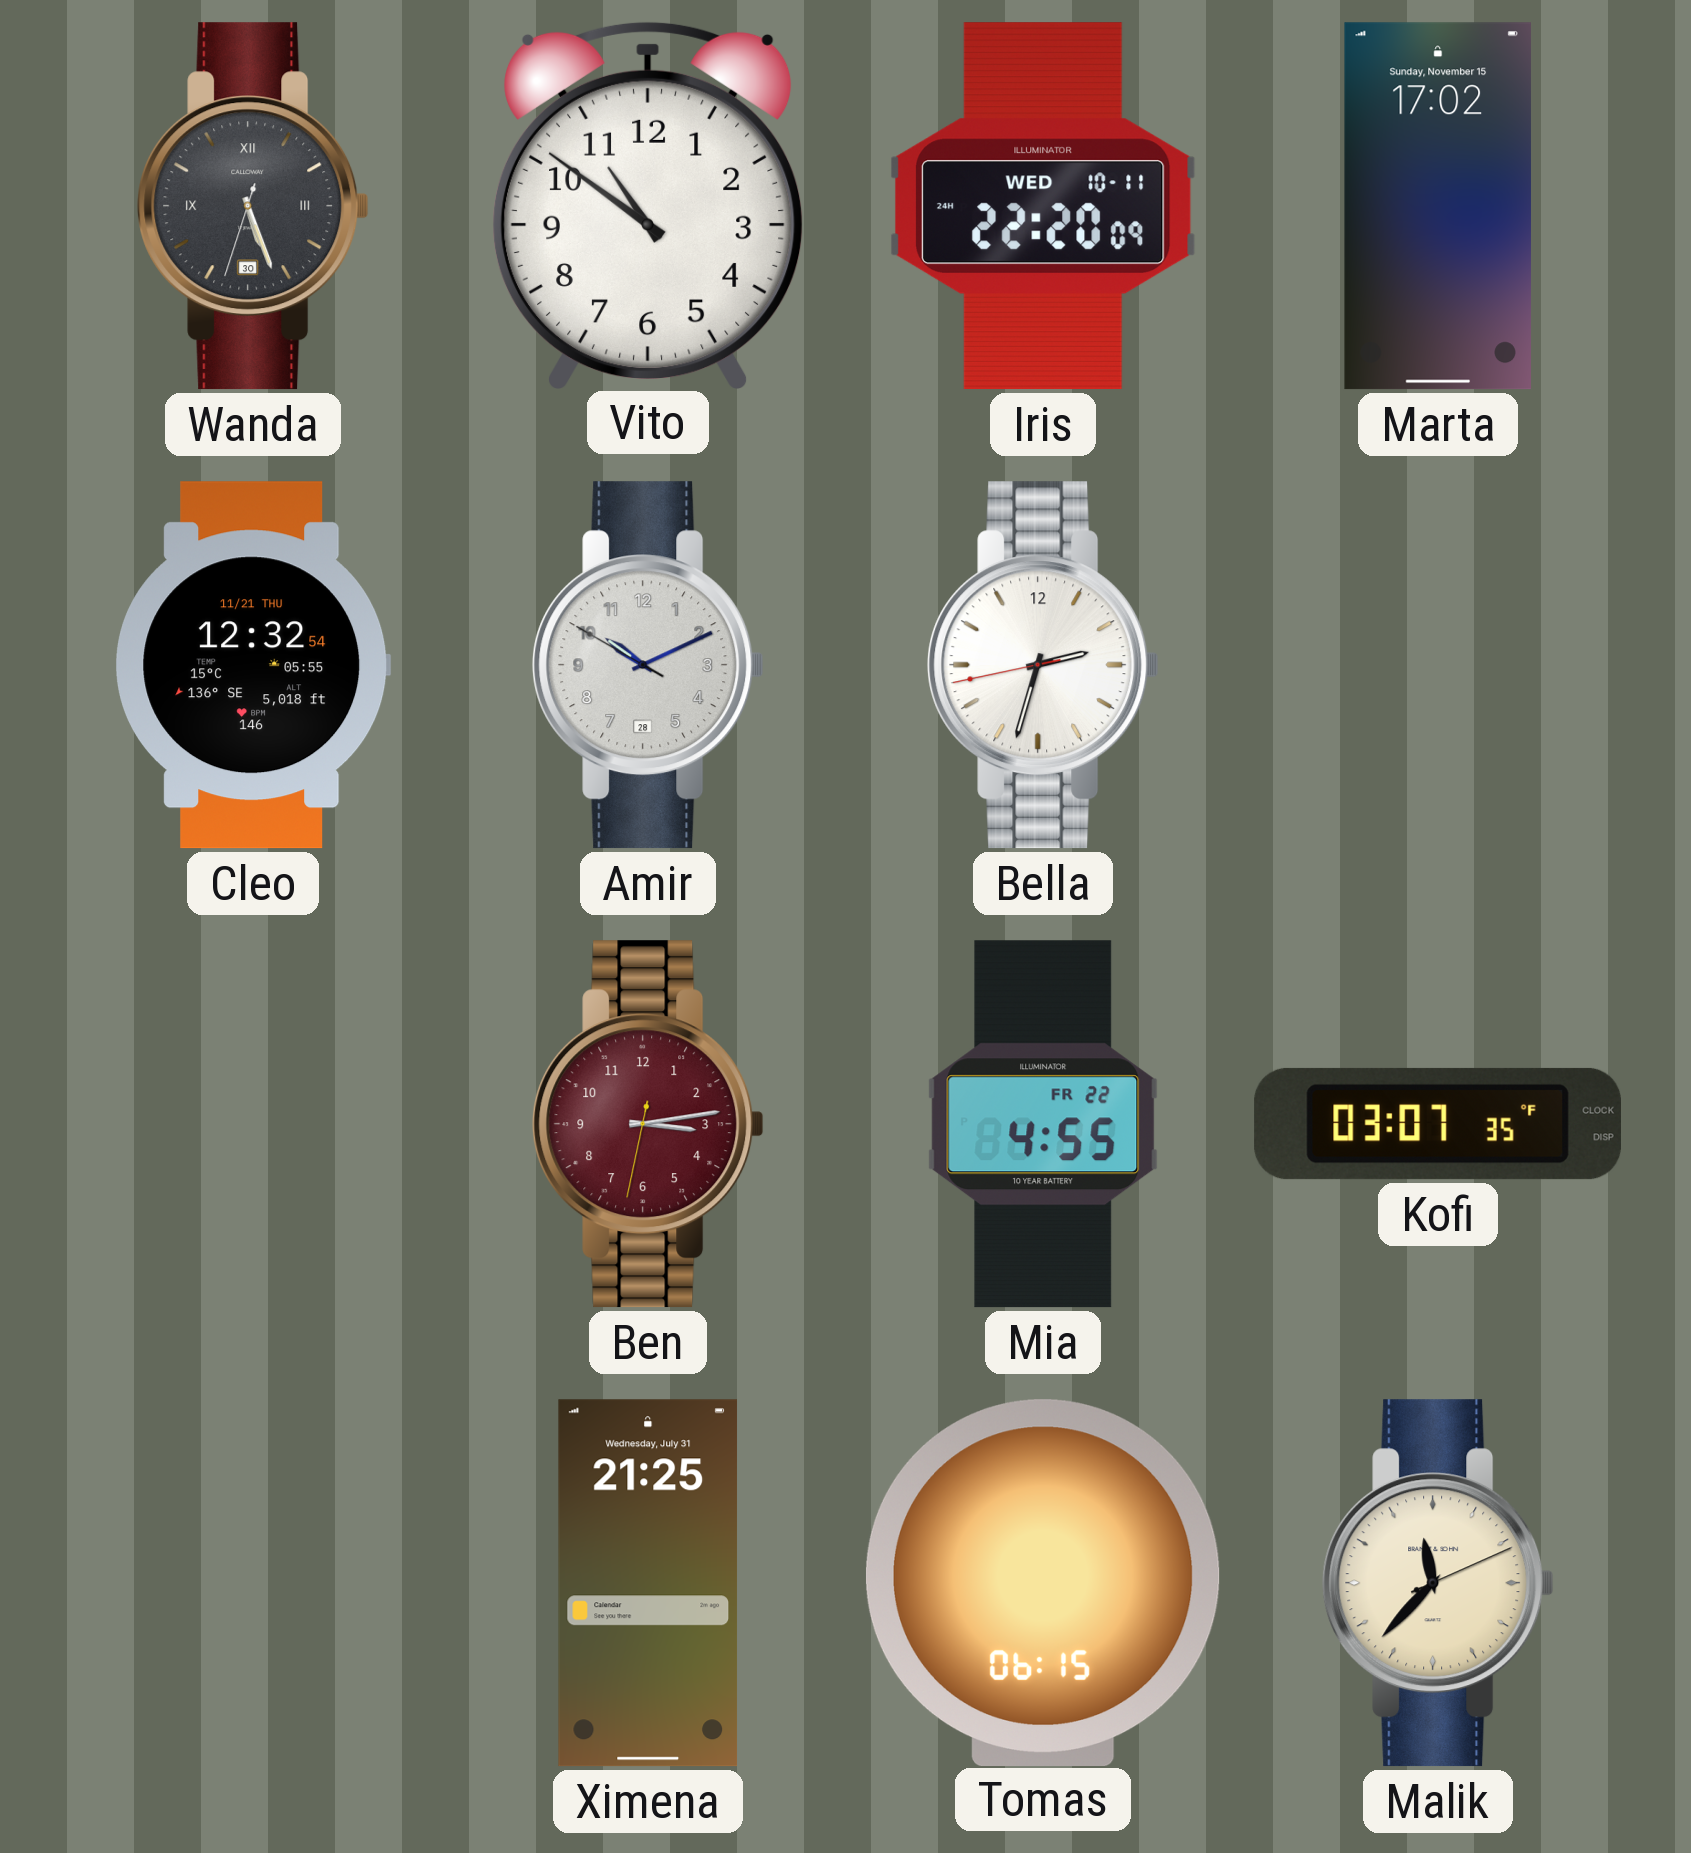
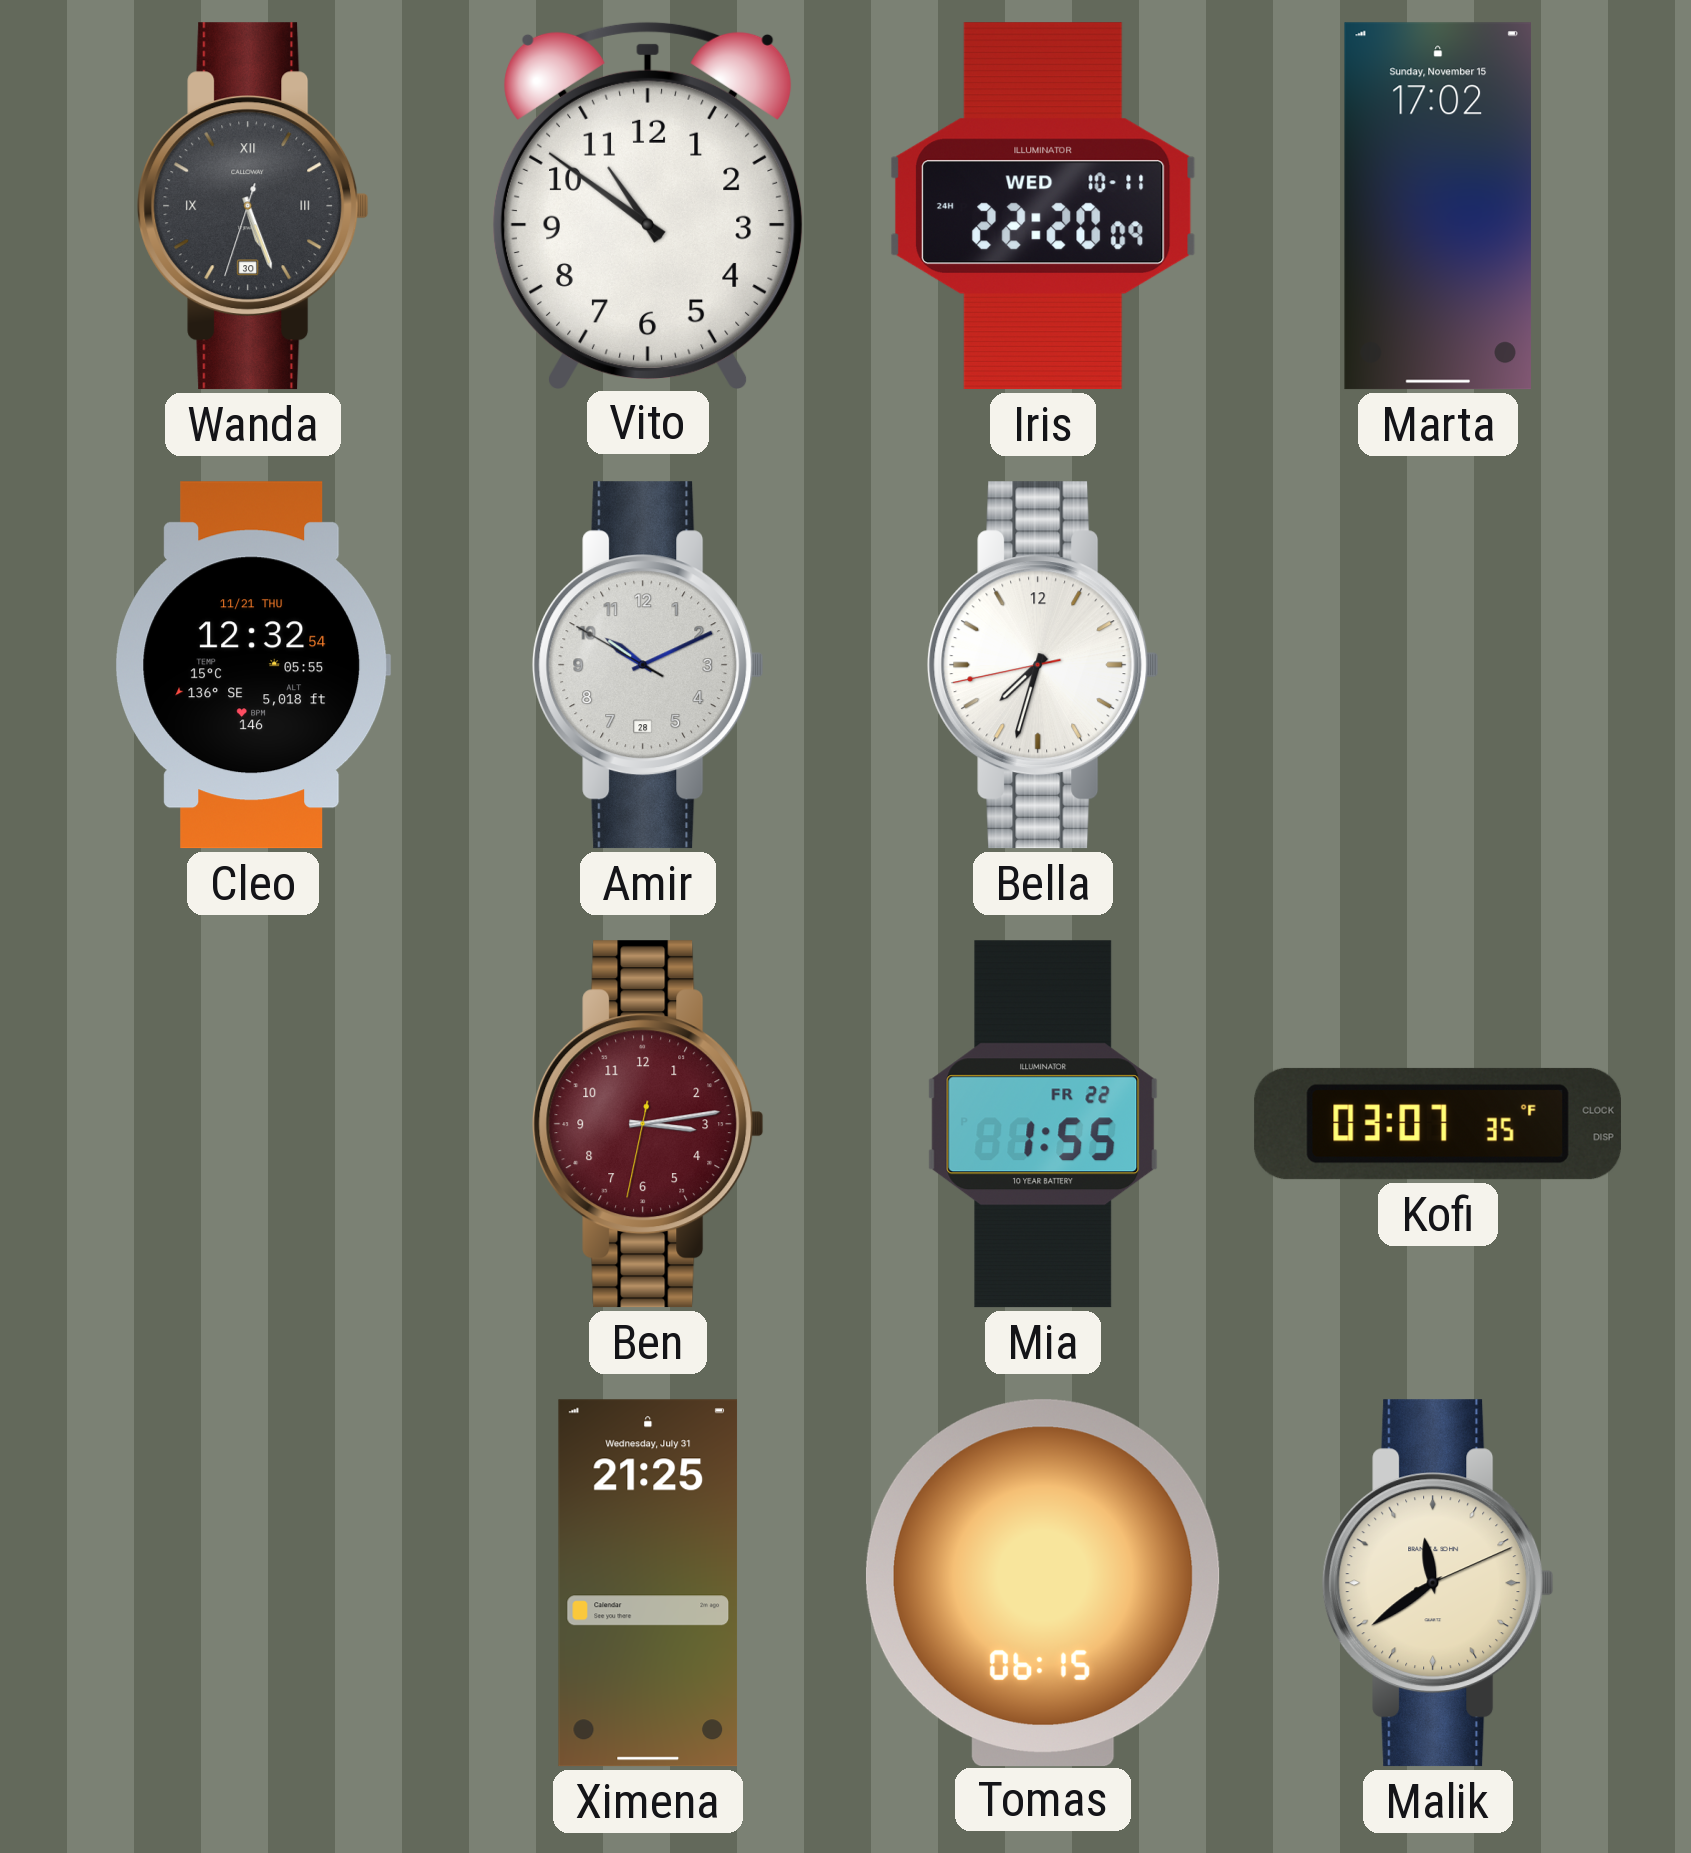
Bella: 2:32 -> 7:32
Mia: 4:55 -> 1:55
Malik: 11:37 -> 11:39
